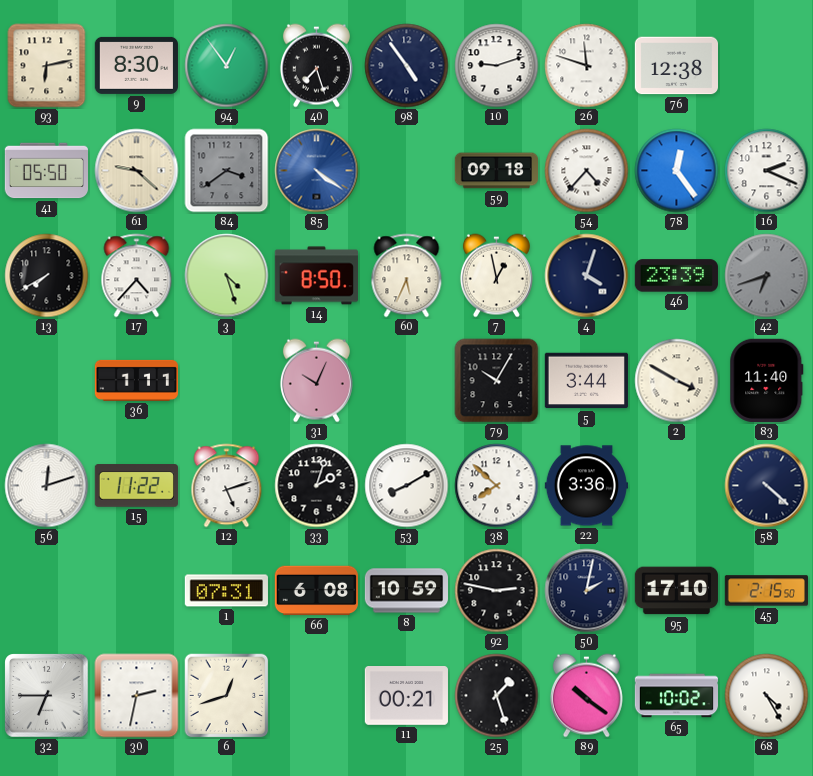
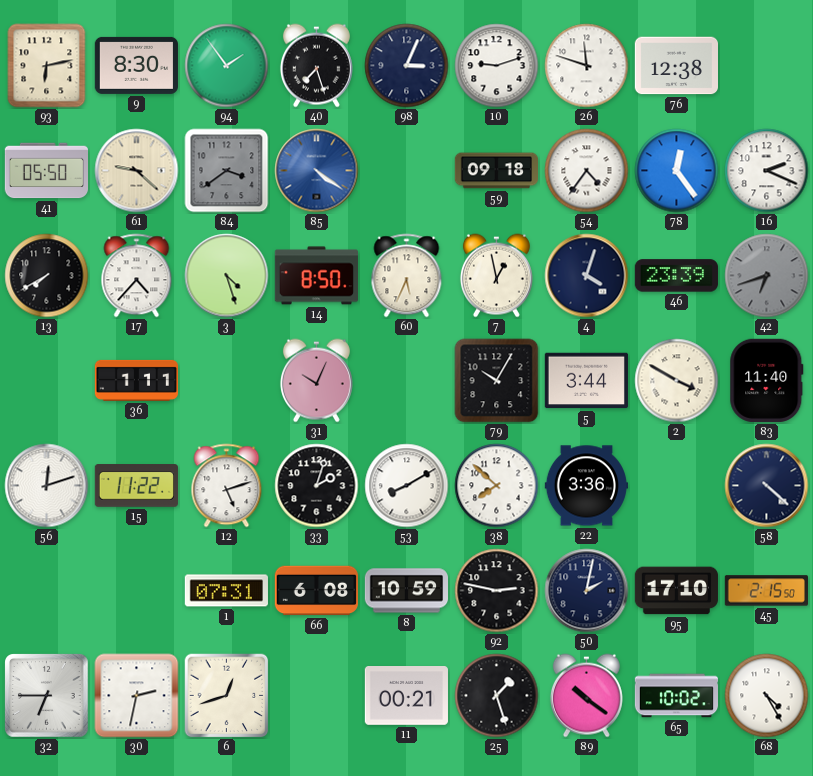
94: 12:54 -> 1:54
98: 4:54 -> 3:04
54: 4:37 -> 4:36
